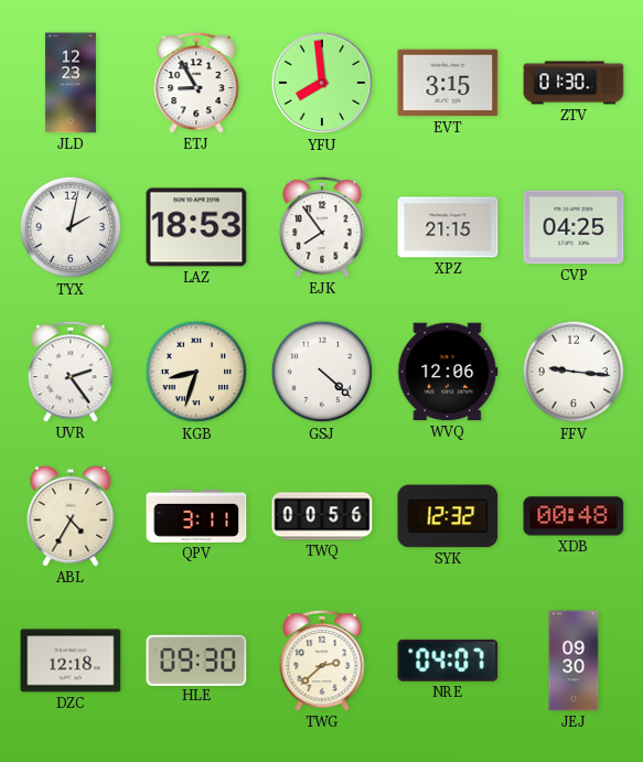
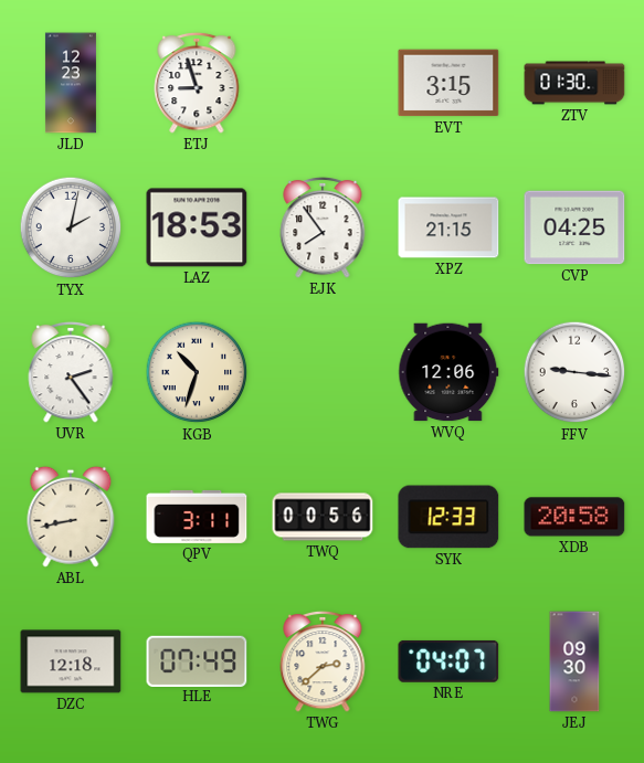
ETJ: 8:55 -> 8:57
YFU: 7:59 -> none
KGB: 8:33 -> 10:33
GSJ: 4:22 -> none
ABL: 4:35 -> 8:43
SYK: 12:32 -> 12:33
XDB: 00:48 -> 20:58
HLE: 09:30 -> 07:49
